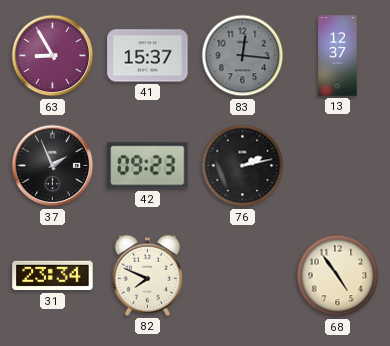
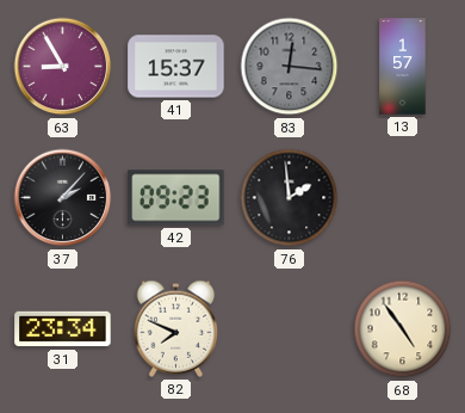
13: 12:37 -> 1:57
37: 1:56 -> 2:07
76: 2:13 -> 1:59
